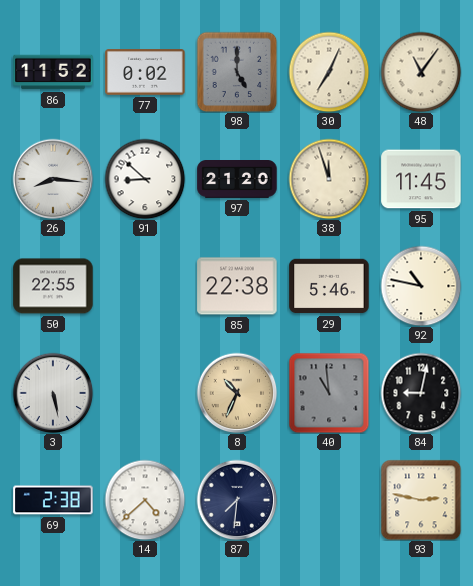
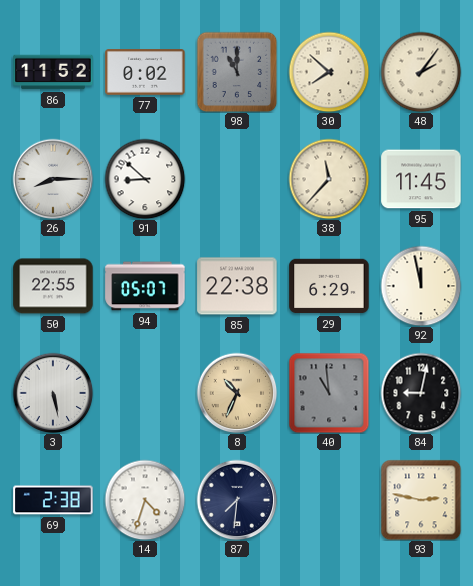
98: 5:00 -> 11:00
30: 7:04 -> 7:52
48: 11:06 -> 2:06
26: 8:16 -> 8:15
97: 21:20 -> none
38: 11:57 -> 11:37
94: none -> 05:07
29: 5:46 -> 6:29
92: 10:47 -> 11:58
14: 4:38 -> 4:33
